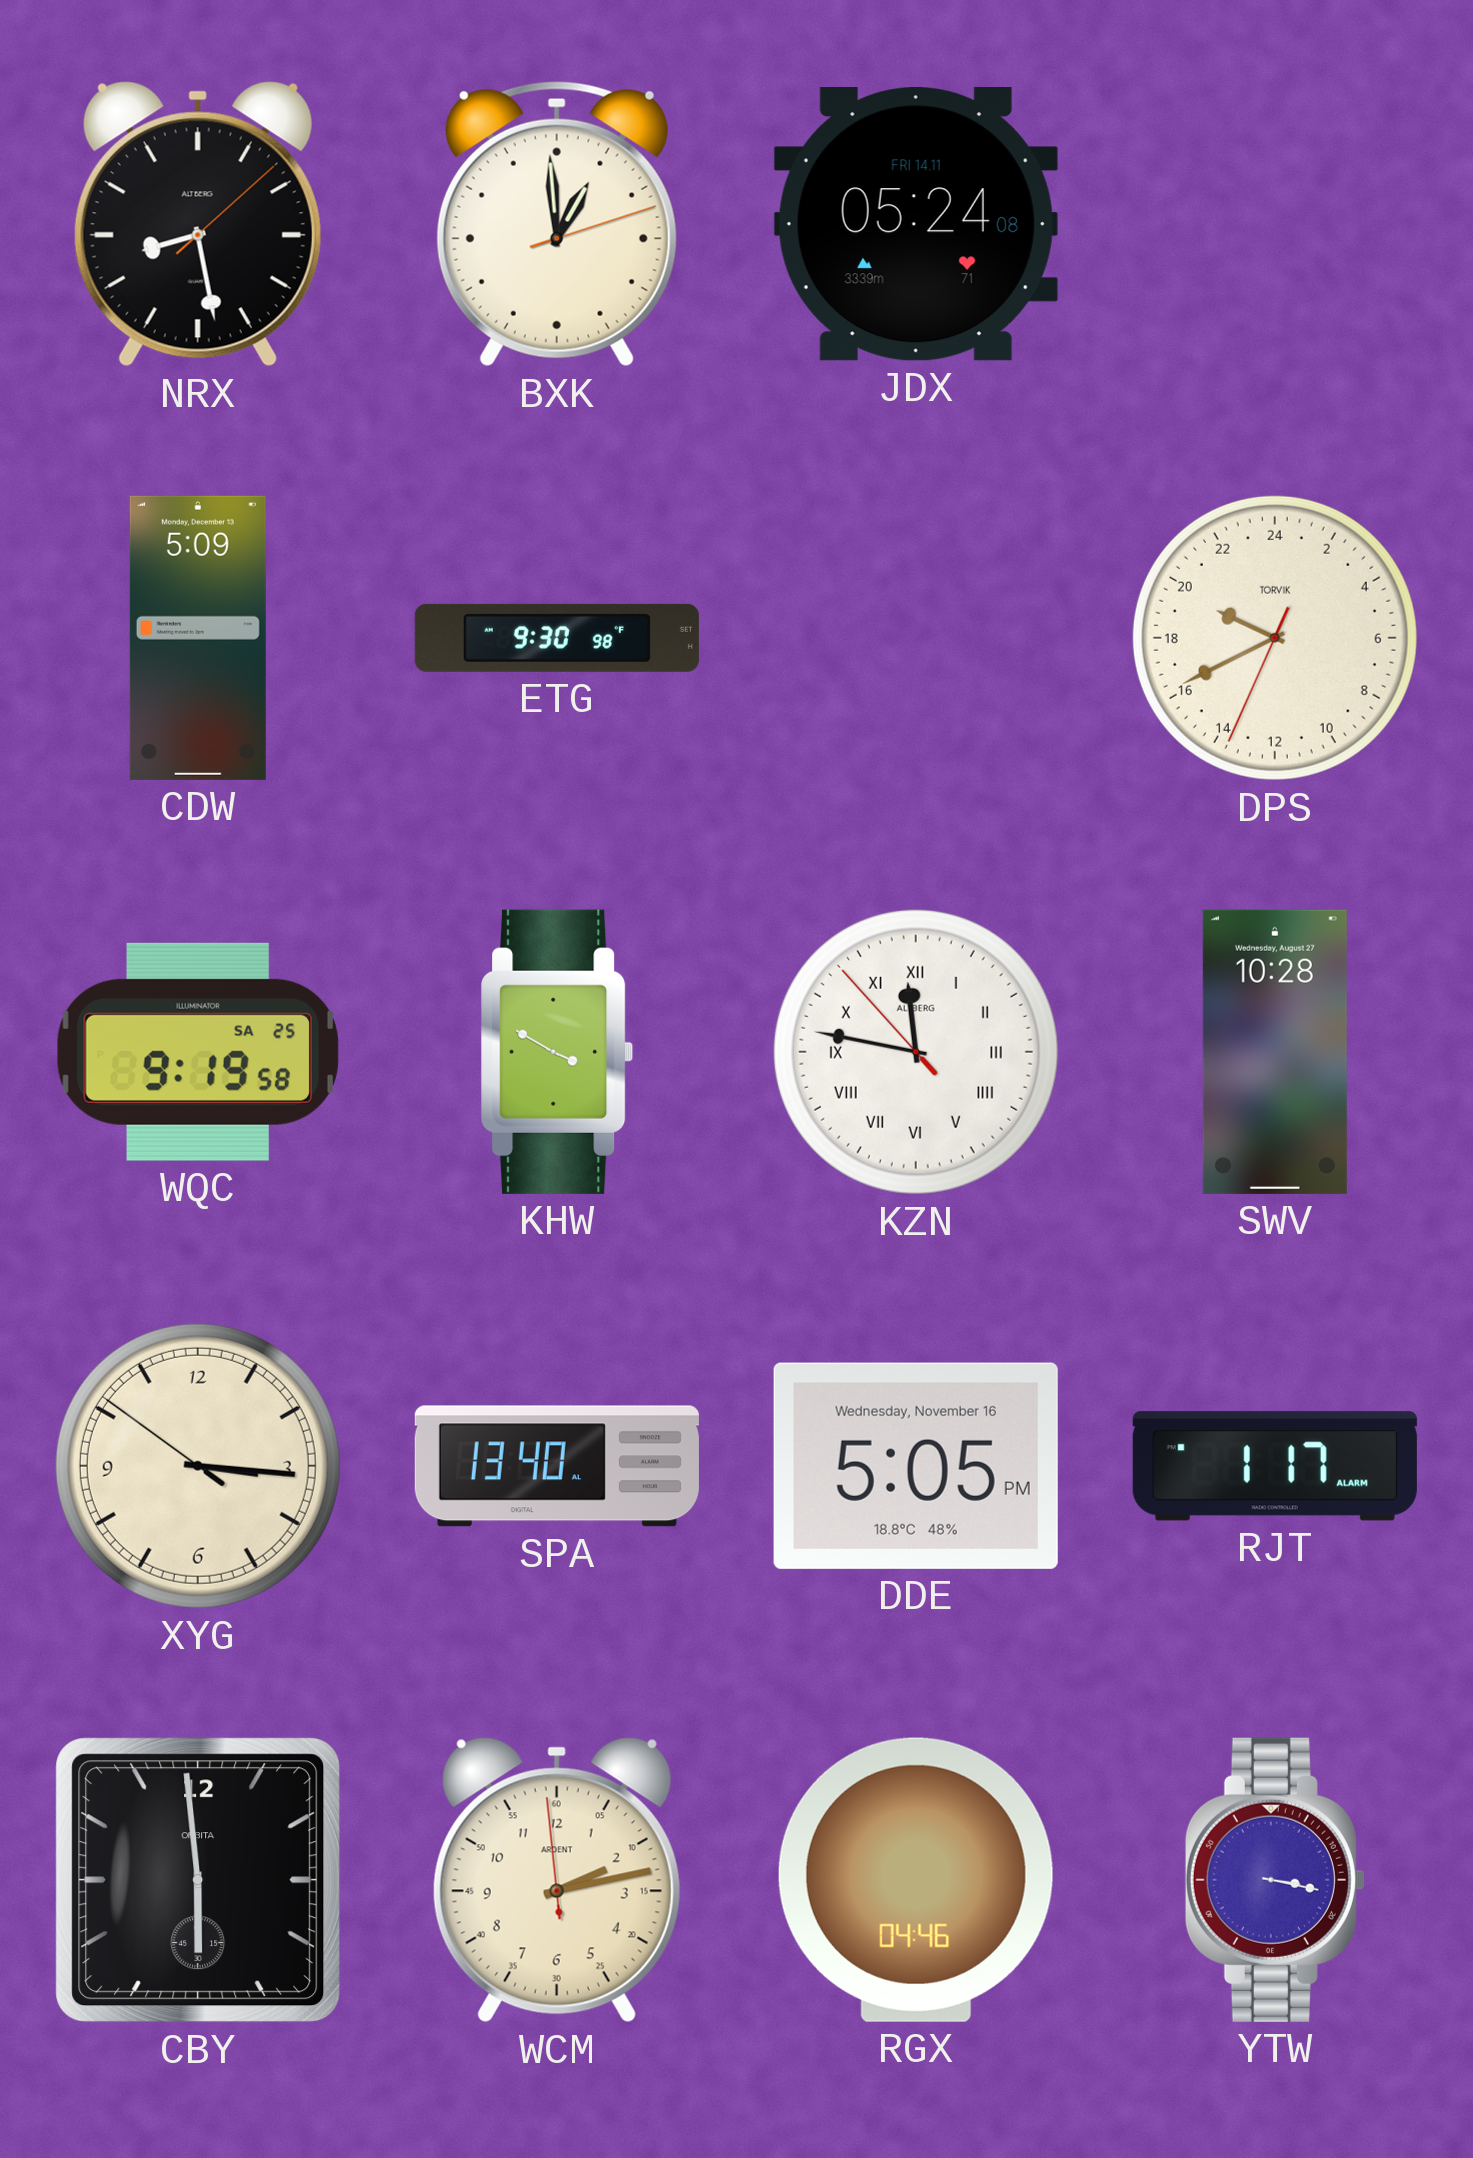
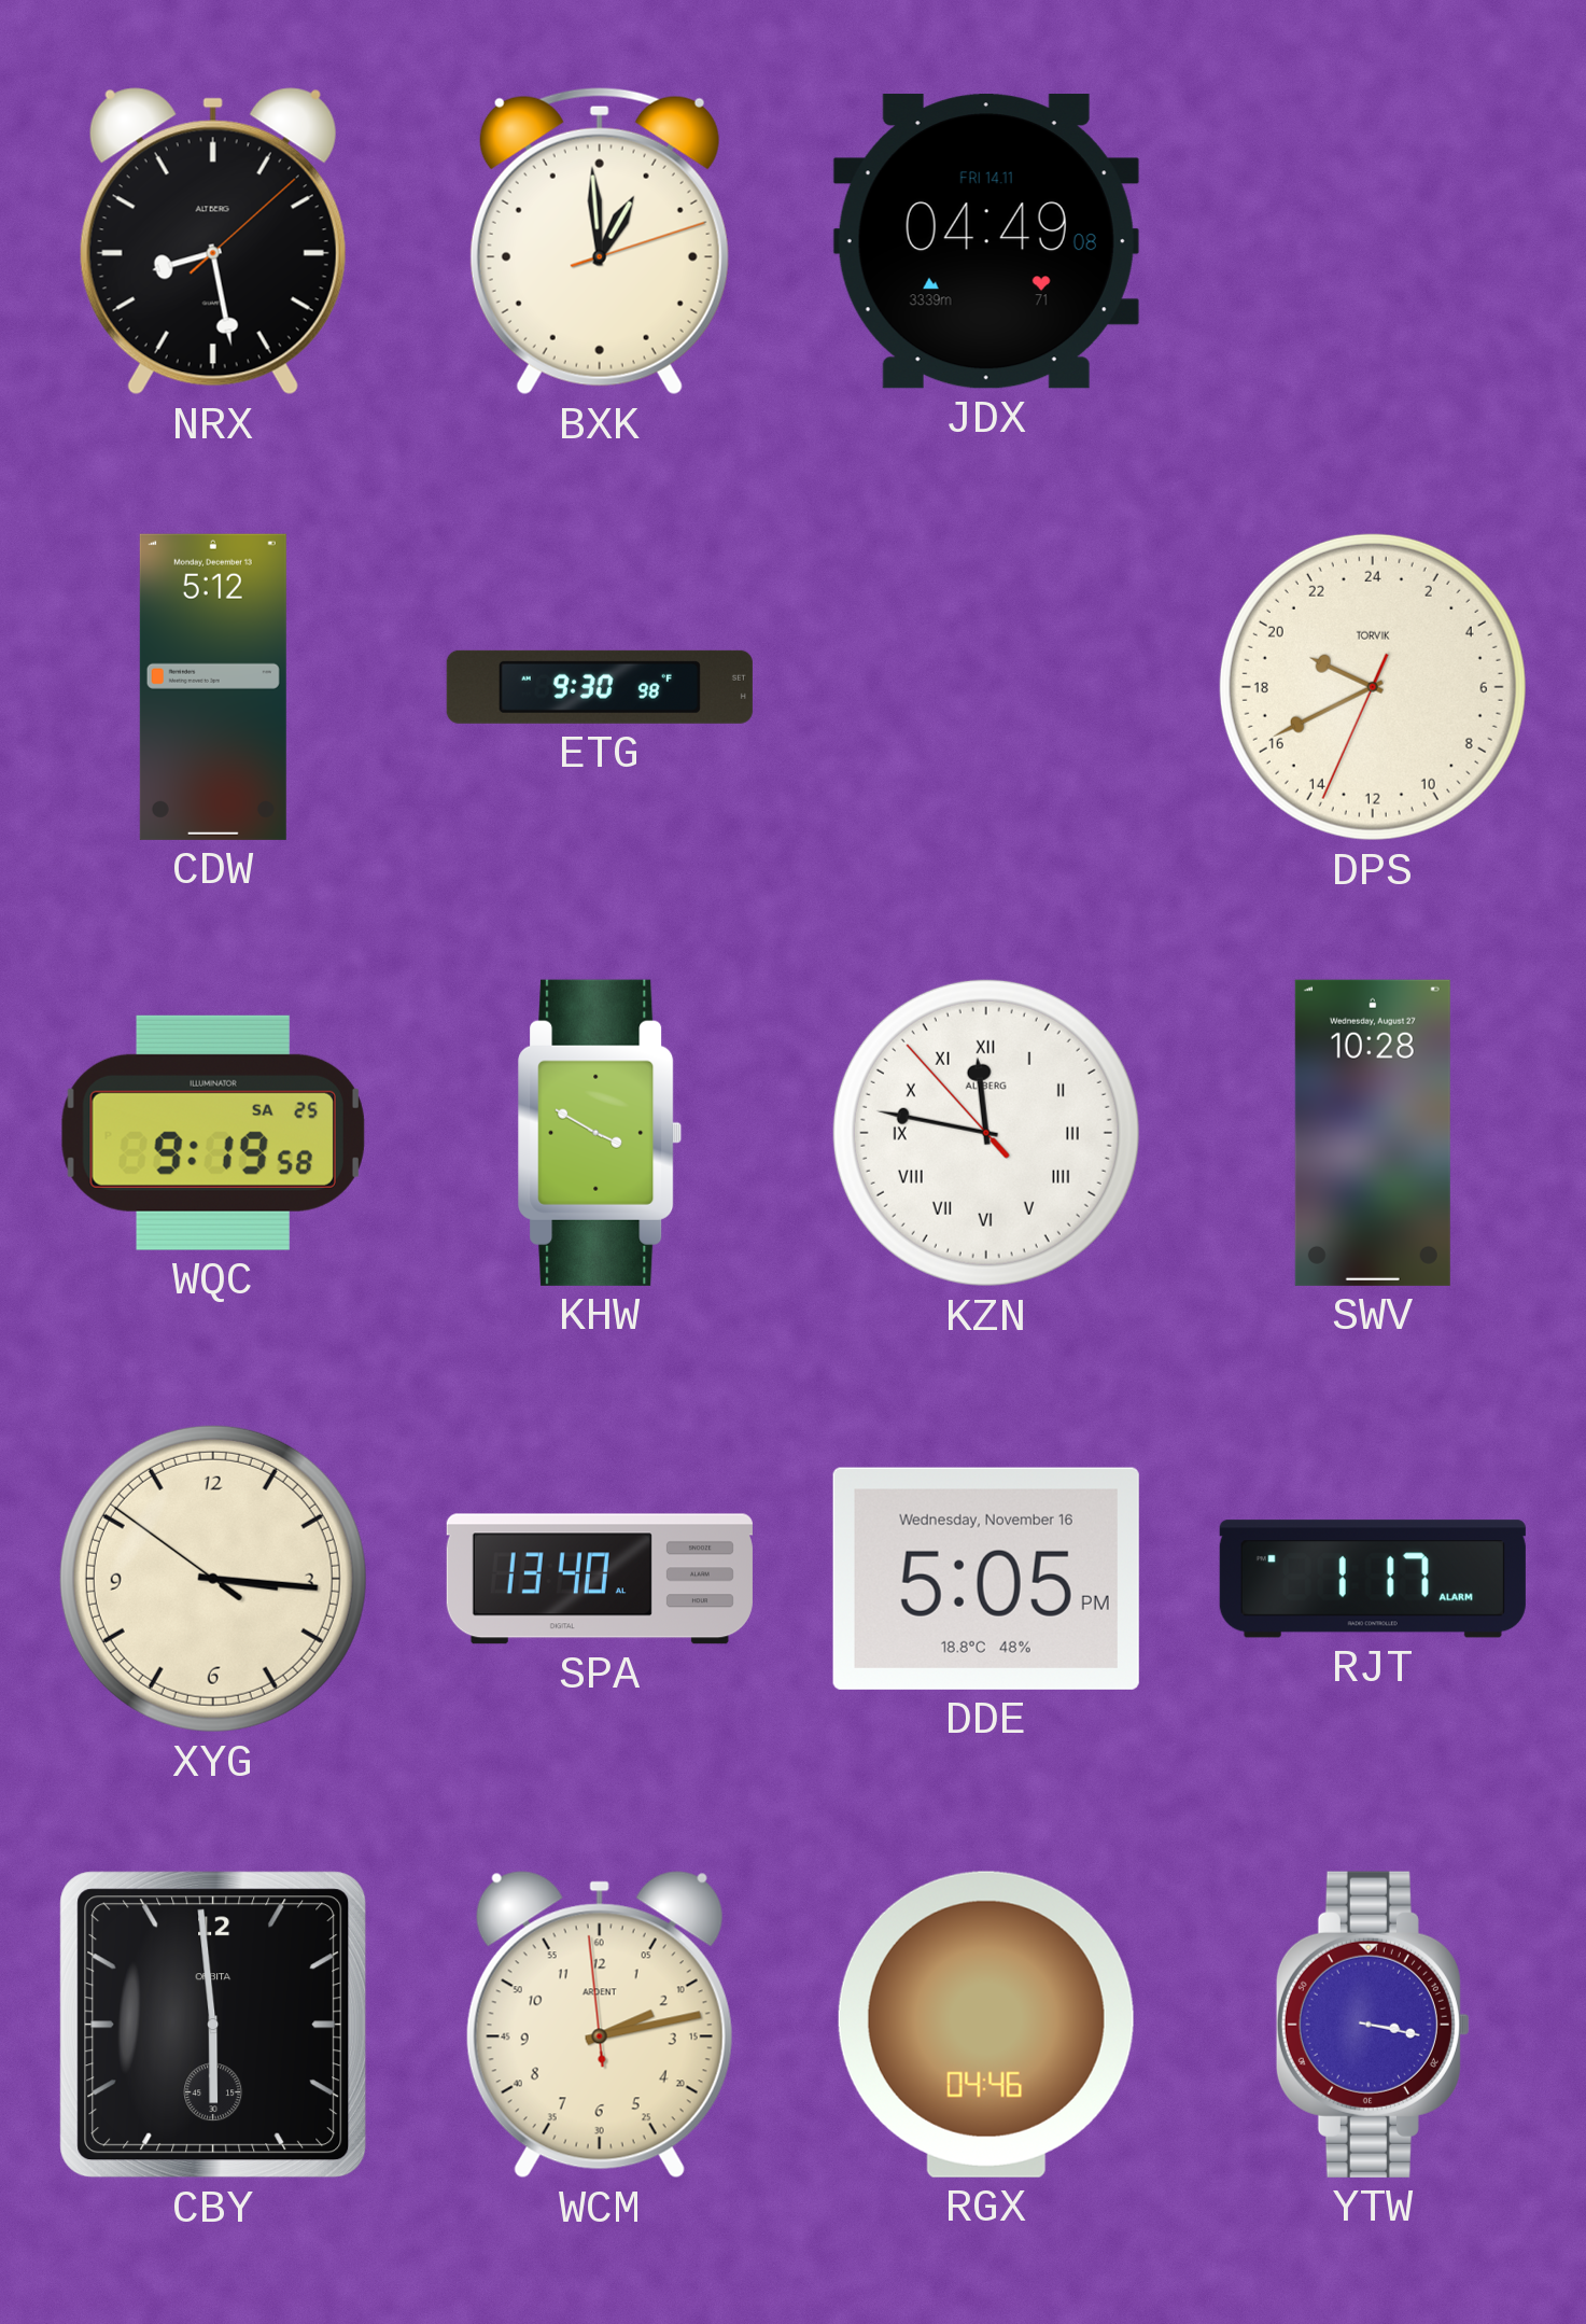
JDX: 05:24 -> 04:49
CDW: 5:09 -> 5:12
